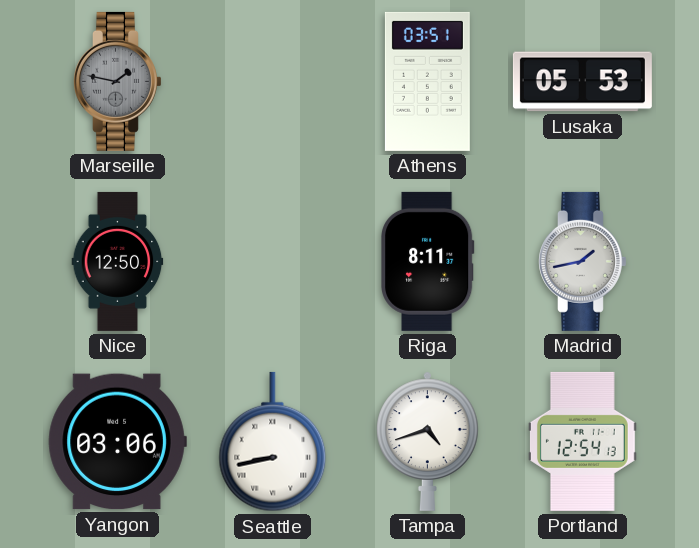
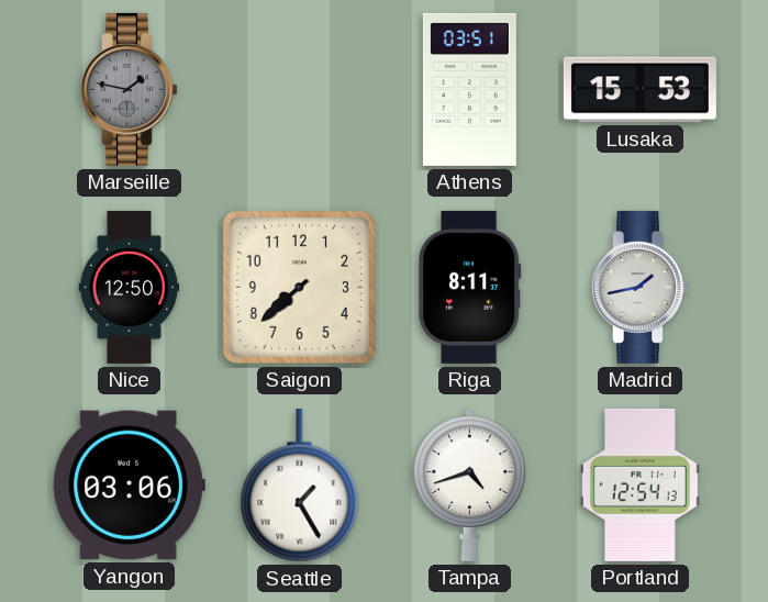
Lusaka: 05:53 -> 15:53
Saigon: none -> 7:38
Seattle: 8:43 -> 1:25
